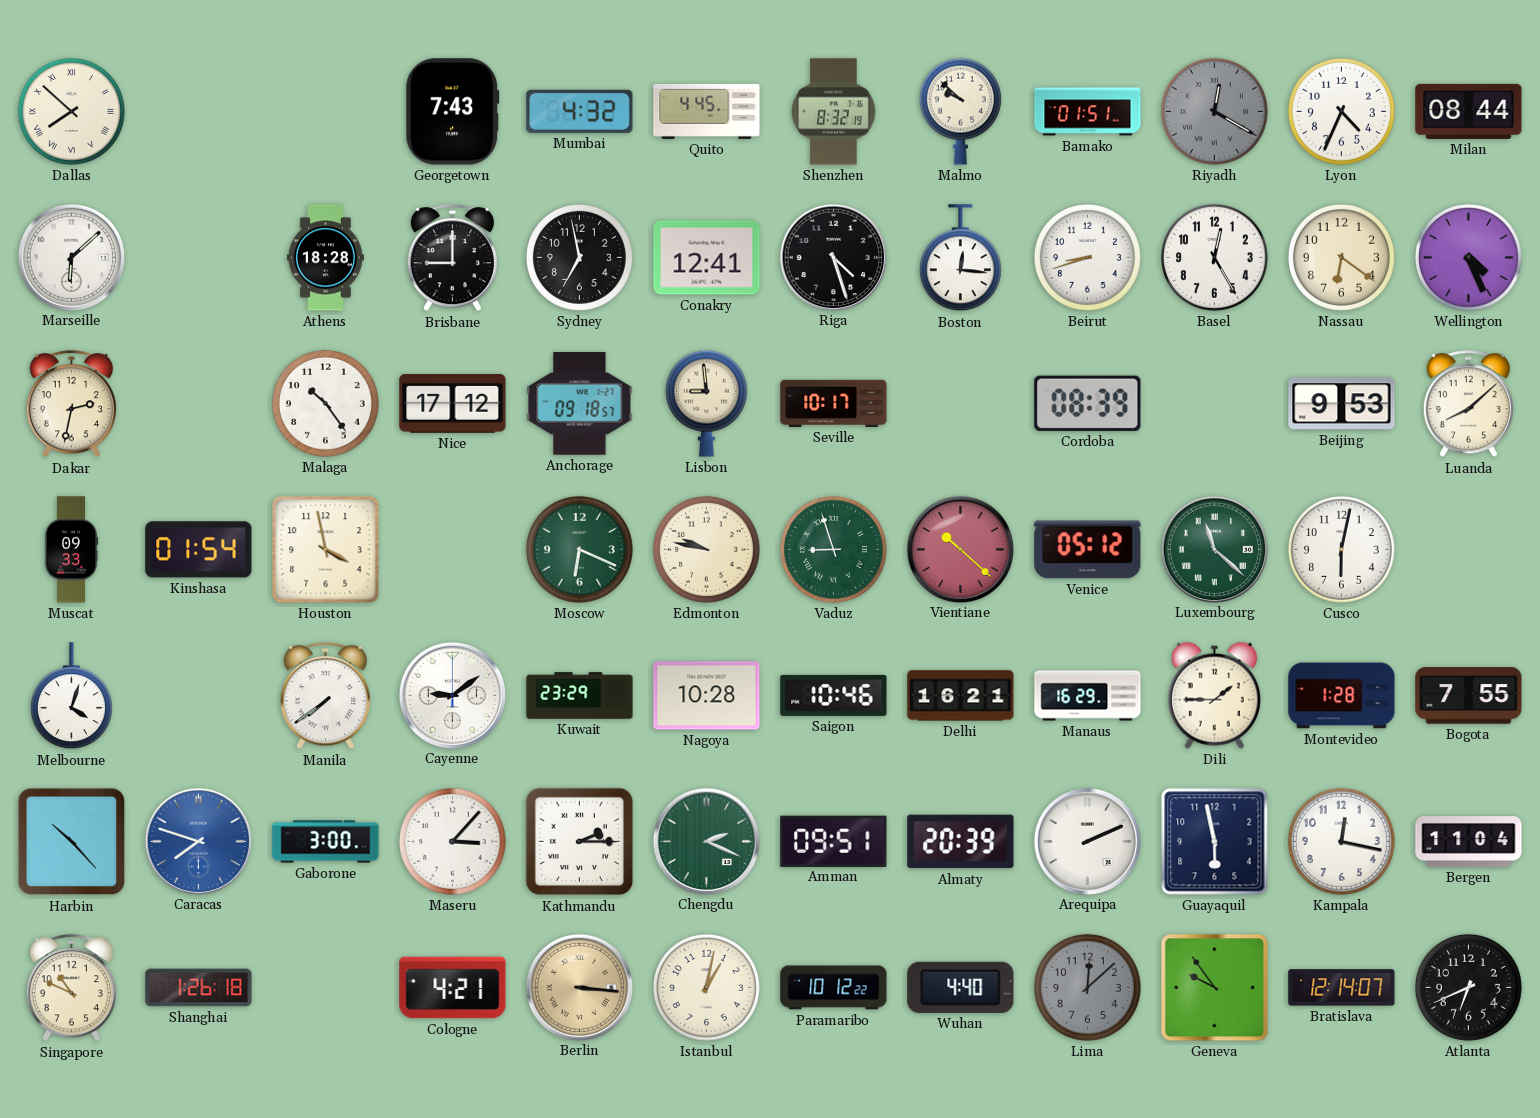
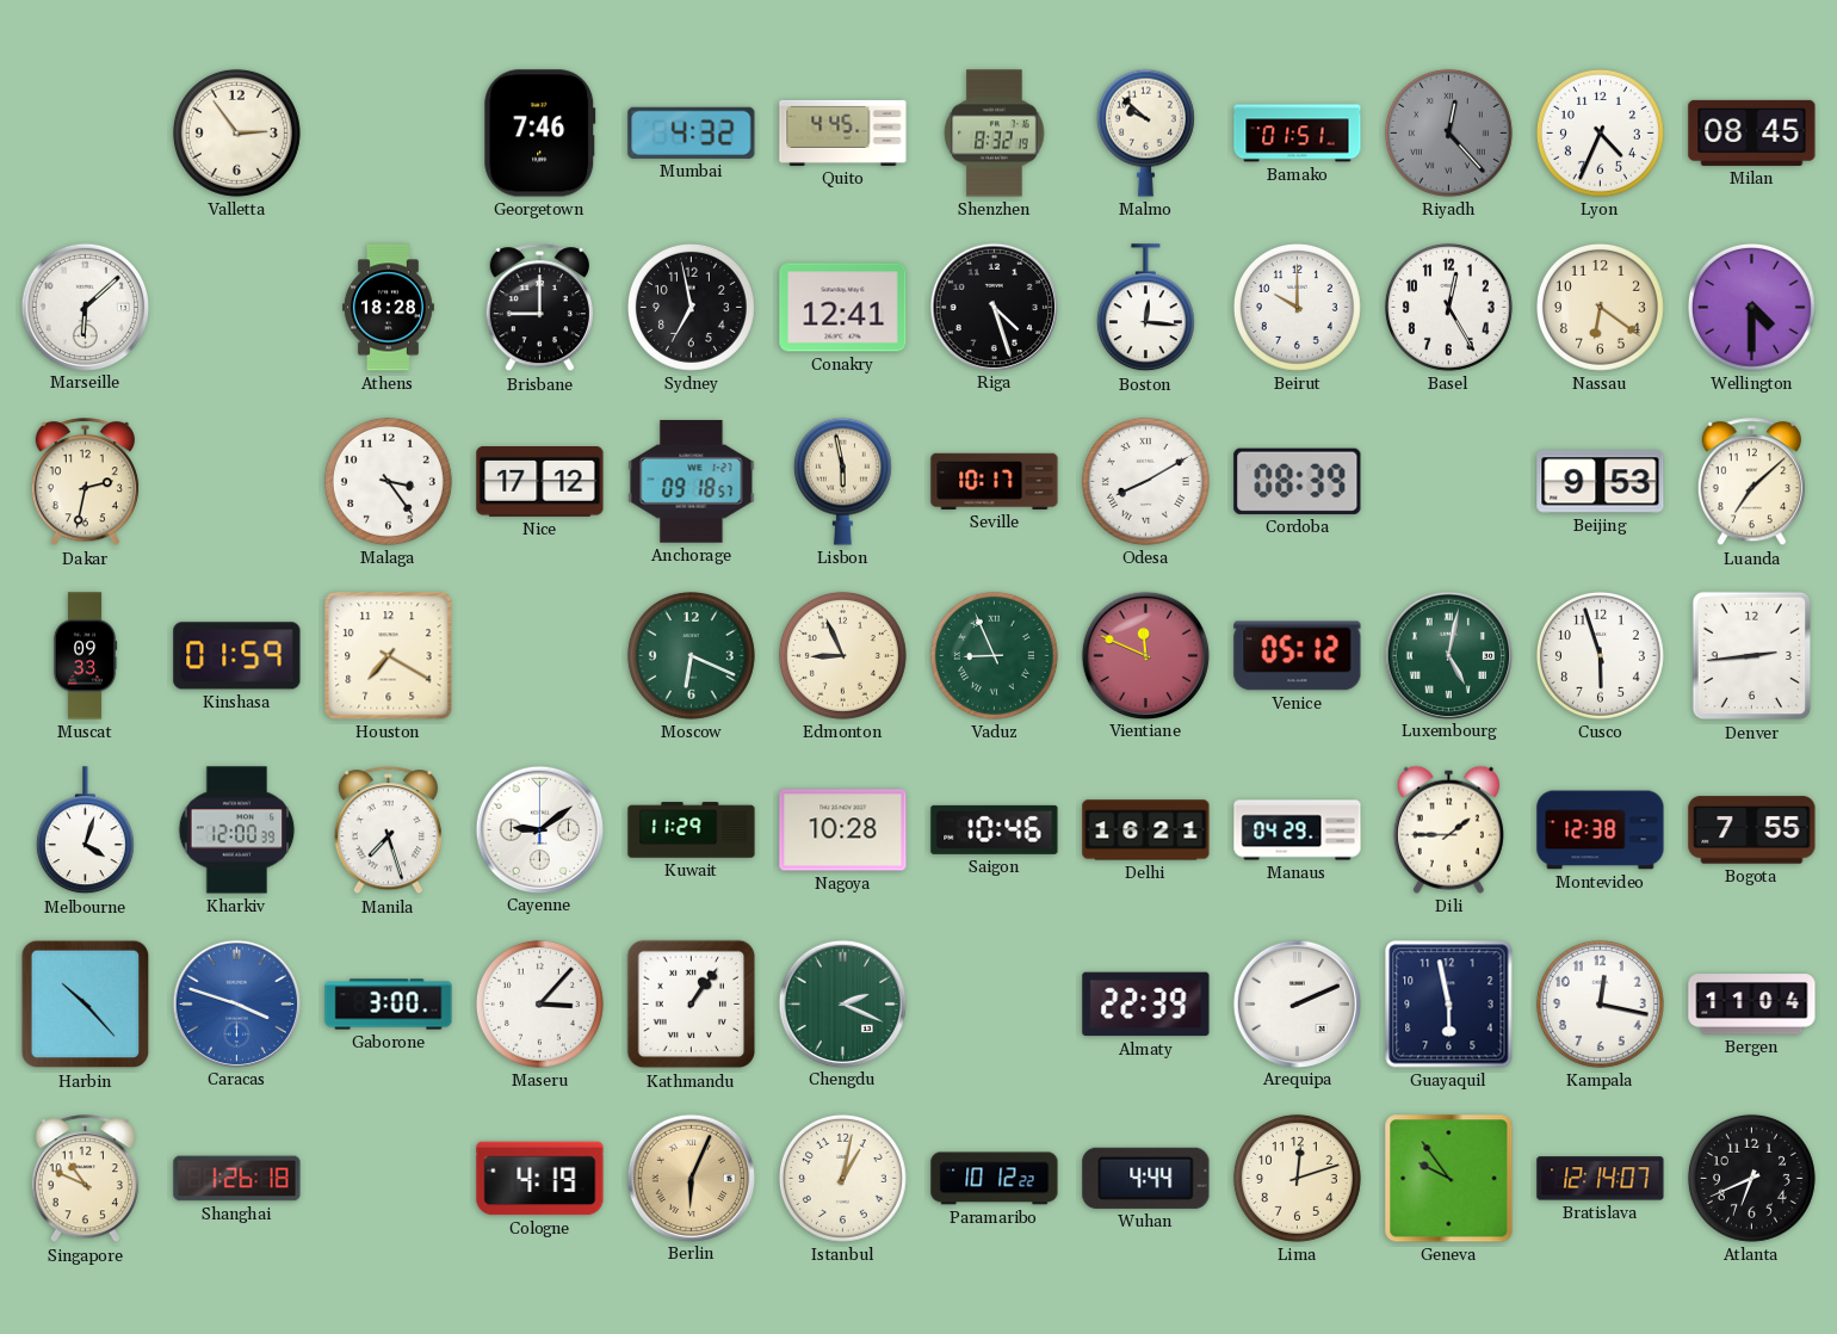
Dallas: 7:52 -> none
Valletta: none -> 2:54
Georgetown: 7:43 -> 7:46
Riyadh: 12:20 -> 12:23
Milan: 08:44 -> 08:45
Beirut: 8:42 -> 10:00
Wellington: 4:26 -> 4:30
Malaga: 10:24 -> 3:24
Lisbon: 8:59 -> 5:58
Odesa: none -> 8:10
Luanda: 8:08 -> 7:08
Kinshasa: 01:54 -> 01:59
Houston: 3:58 -> 7:20
Edmonton: 9:47 -> 8:56
Vaduz: 8:57 -> 8:56
Vientiane: 10:22 -> 11:49
Luxembourg: 11:22 -> 5:02
Cusco: 6:02 -> 5:57
Denver: none -> 2:44
Kharkiv: none -> 12:00
Manila: 7:39 -> 7:27
Kuwait: 23:29 -> 11:29
Manaus: 16:29 -> 04:29
Montevideo: 1:28 -> 12:38
Caracas: 7:48 -> 3:48
Kathmandu: 2:15 -> 1:06
Amman: 09:51 -> none
Almaty: 20:39 -> 22:39
Cologne: 4:21 -> 4:19
Berlin: 3:16 -> 6:04
Wuhan: 4:40 -> 4:44
Lima: 12:08 -> 12:12
Lima dial: grey -> cream
